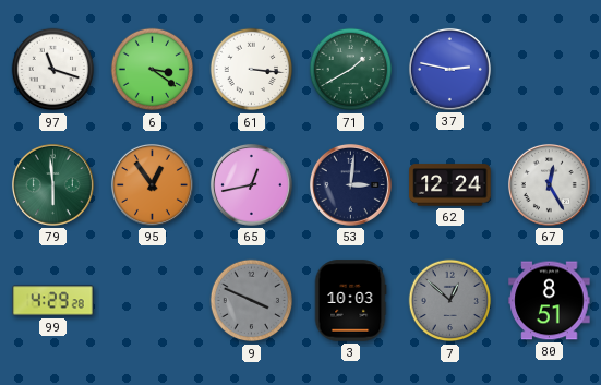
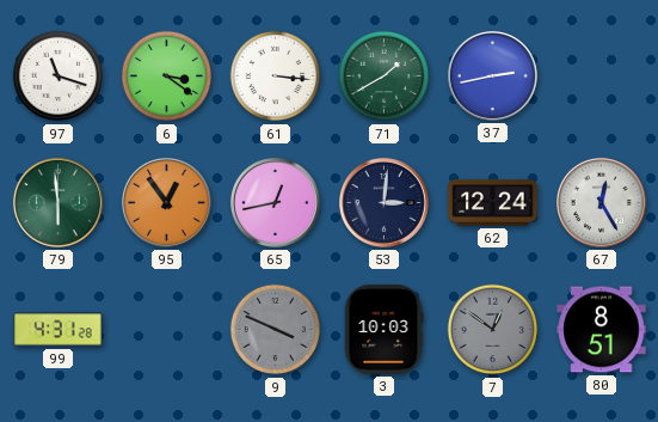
37: 2:47 -> 2:43
99: 4:29 -> 4:31
7: 12:52 -> 12:51
